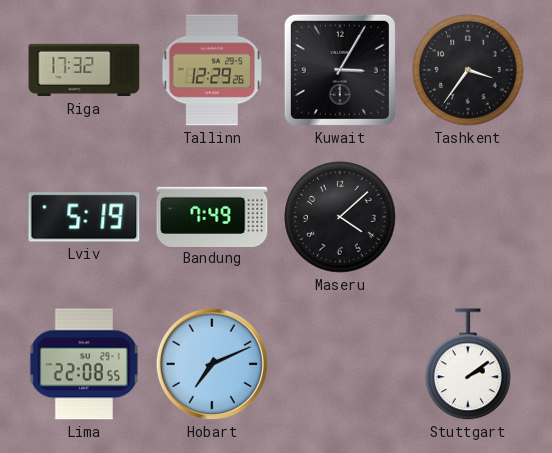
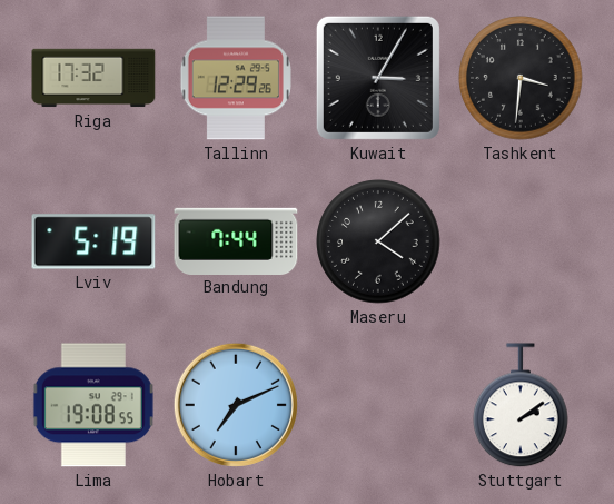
Tashkent: 3:36 -> 3:31
Bandung: 7:49 -> 7:44
Lima: 22:08 -> 19:08
